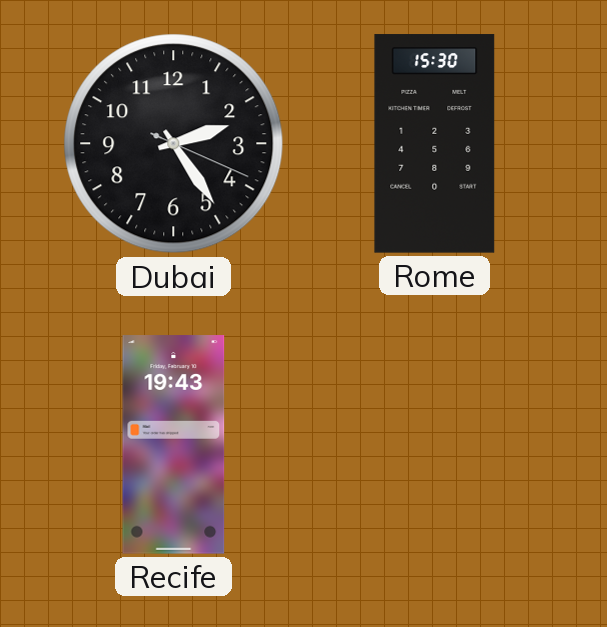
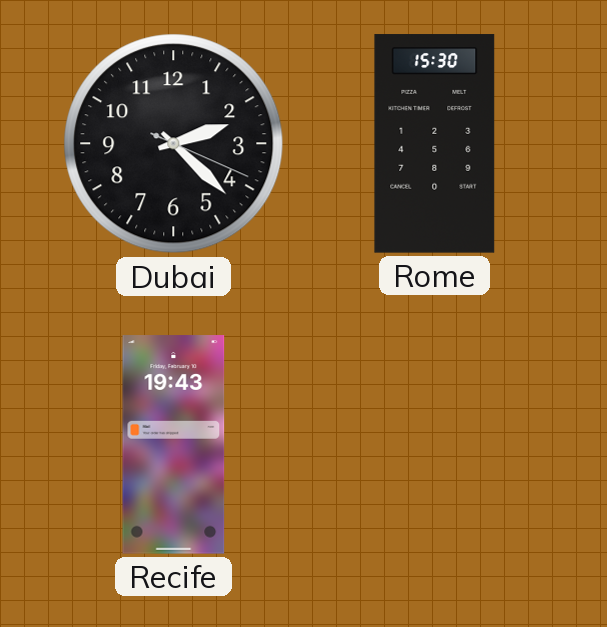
Dubai: 2:24 -> 2:22
